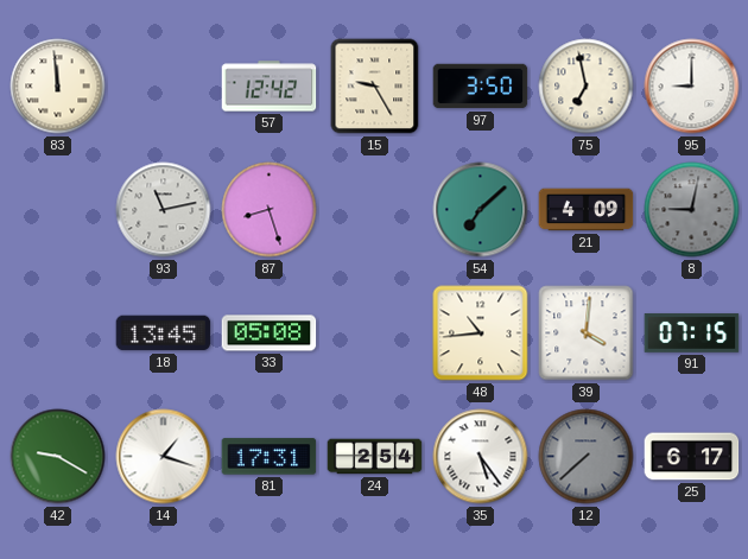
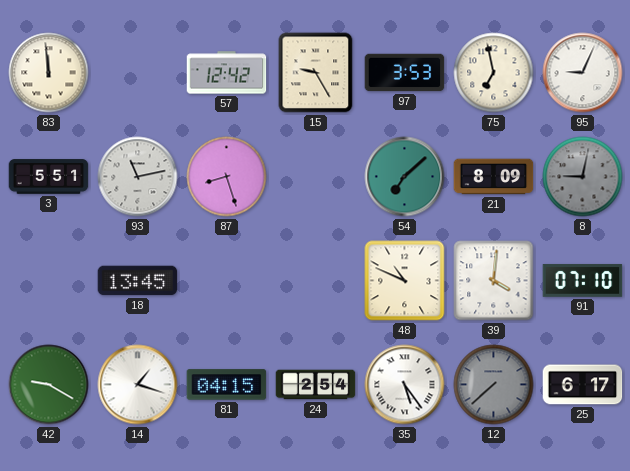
97: 3:50 -> 3:53
95: 9:00 -> 9:04
3: none -> 5:51
21: 4:09 -> 8:09
33: 05:08 -> none
48: 10:44 -> 10:49
91: 07:15 -> 07:10
81: 17:31 -> 04:15
